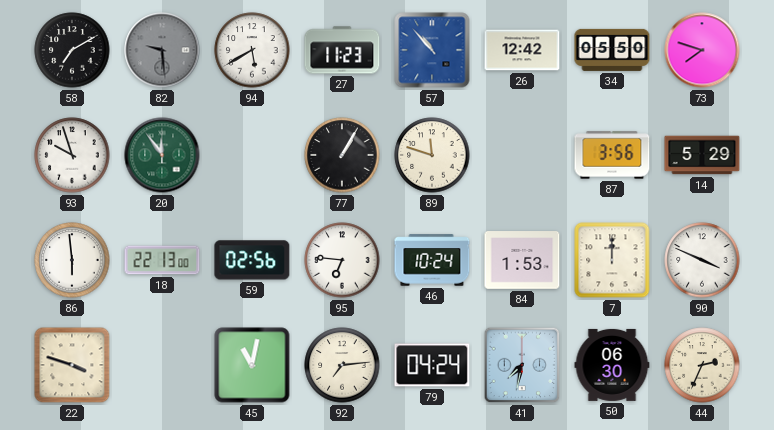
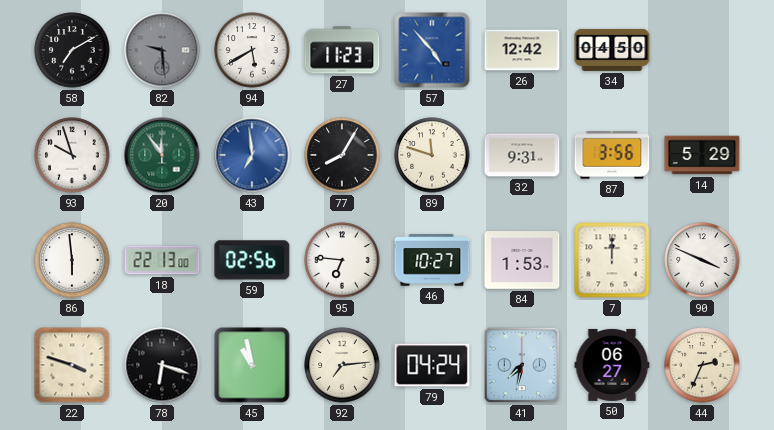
57: 10:53 -> 4:53
34: 05:50 -> 04:50
73: 7:48 -> none
43: none -> 6:59
77: 1:05 -> 8:05
32: none -> 9:31
46: 10:24 -> 10:27
78: none -> 6:18
45: 11:02 -> 10:58
50: 06:30 -> 06:27
